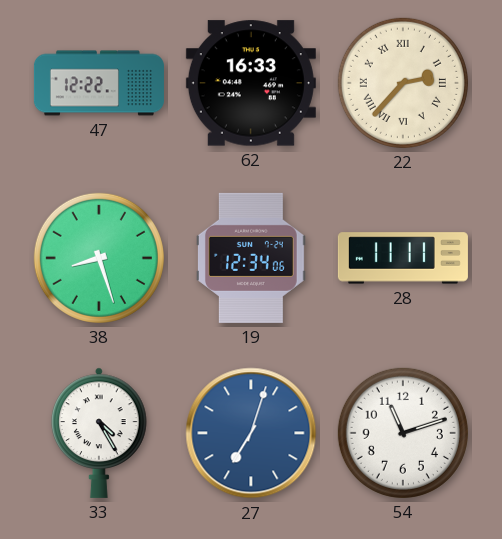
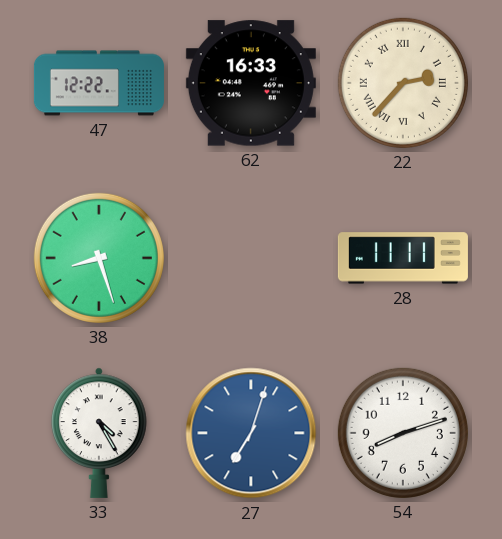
19: 12:34 -> none
54: 11:12 -> 8:12
